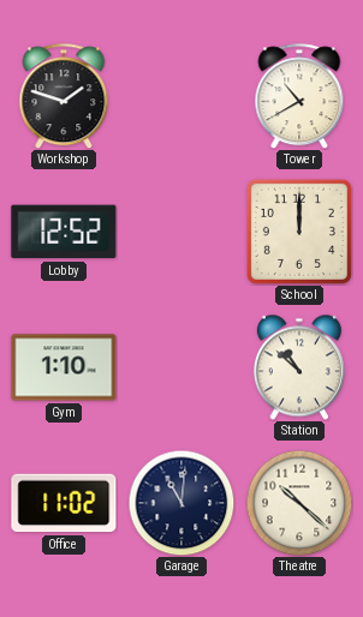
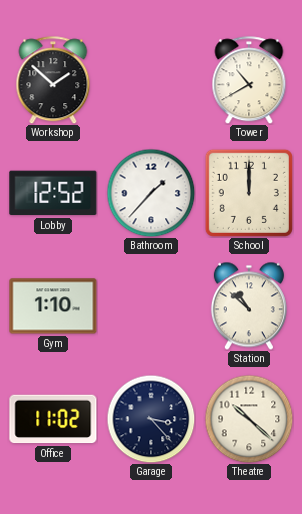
Workshop: 1:48 -> 1:52
Bathroom: none -> 1:37
Garage: 11:01 -> 3:23
